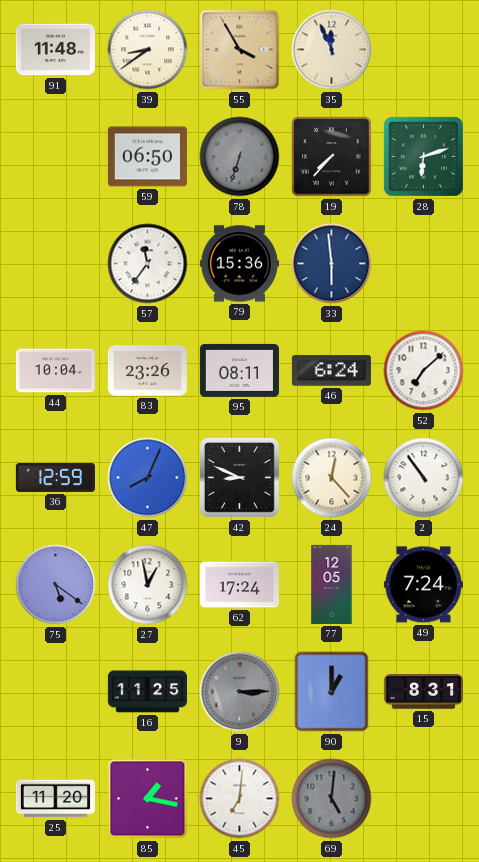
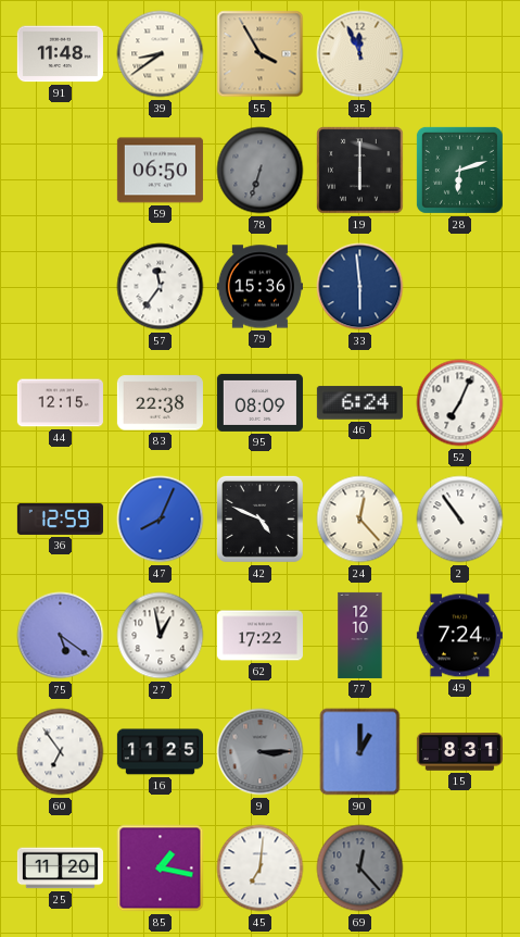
19: 7:37 -> 6:00
44: 10:04 -> 12:15
83: 23:26 -> 22:38
95: 08:11 -> 08:09
52: 7:08 -> 7:04
42: 8:49 -> 4:49
62: 17:24 -> 17:22
77: 12:05 -> 12:10
60: none -> 6:54
69: 5:01 -> 12:23
